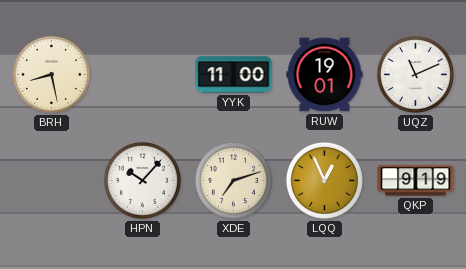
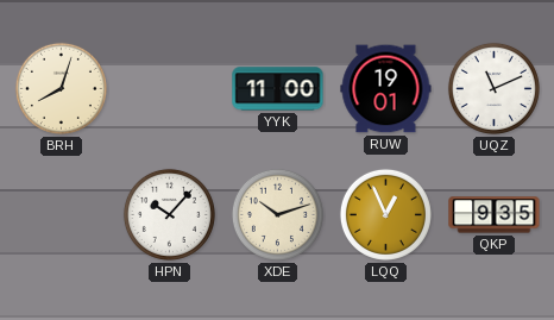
BRH: 8:28 -> 8:03
XDE: 7:12 -> 10:12
QKP: 9:19 -> 9:35
